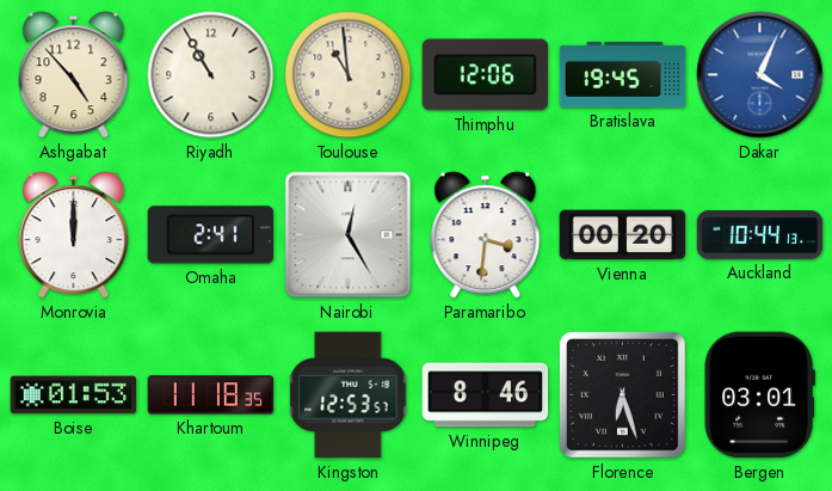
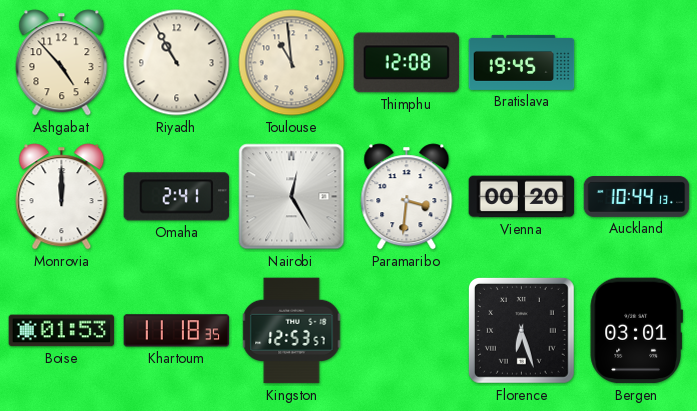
Thimphu: 12:06 -> 12:08
Dakar: 4:04 -> none
Winnipeg: 8:46 -> none
